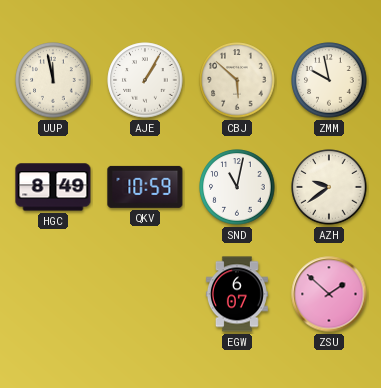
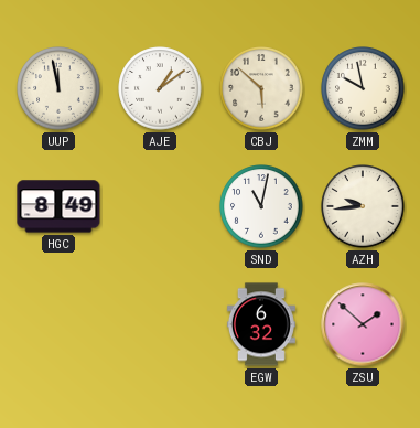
AJE: 1:05 -> 1:09
QKV: 10:59 -> none
AZH: 9:39 -> 9:44
EGW: 6:07 -> 6:32
